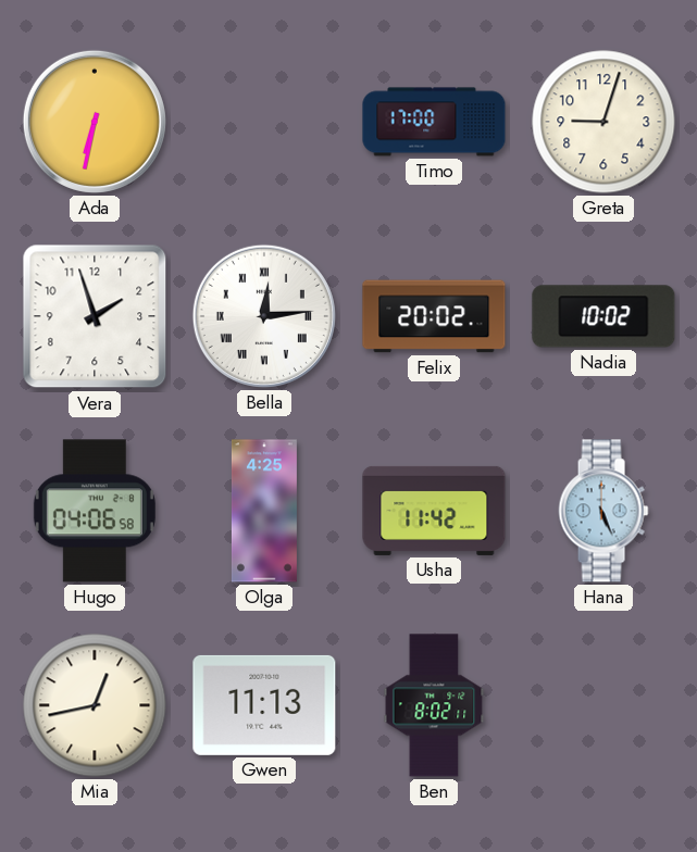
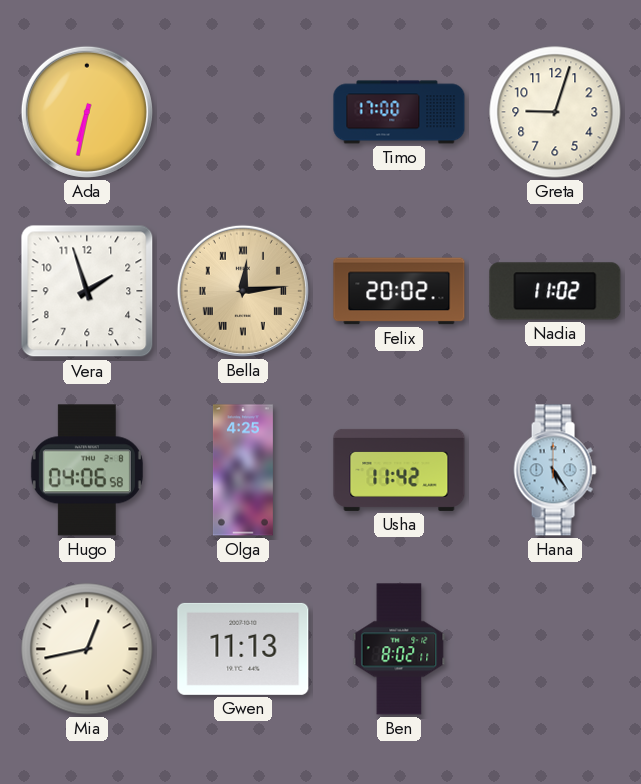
Bella dial: white -> champagne
Nadia: 10:02 -> 11:02
Hana: 5:26 -> 5:24
